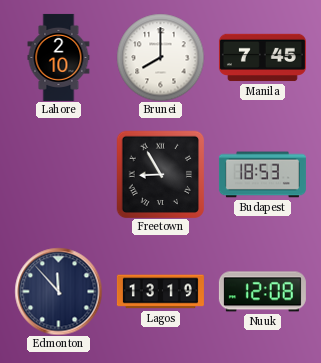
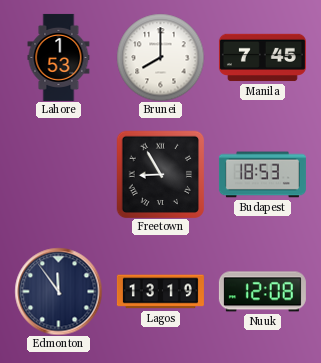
Lahore: 2:10 -> 1:53
Edmonton: 11:53 -> 11:54
